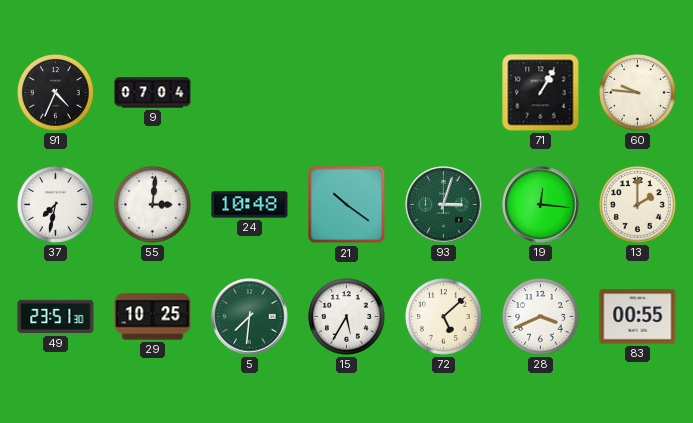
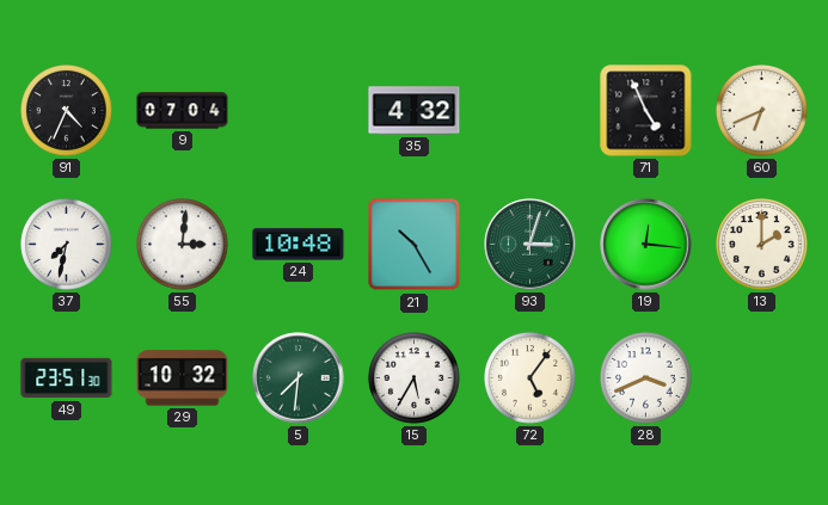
35: none -> 4:32
71: 1:05 -> 4:56
60: 9:46 -> 6:41
21: 10:21 -> 10:25
29: 10:25 -> 10:32
72: 5:08 -> 5:06
83: 00:55 -> none
